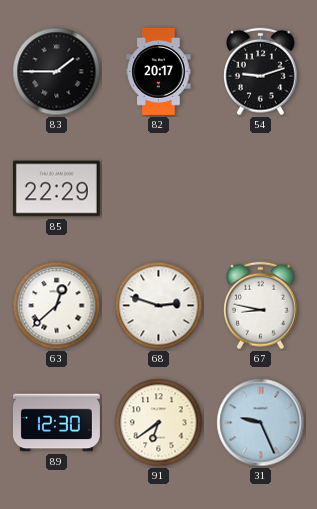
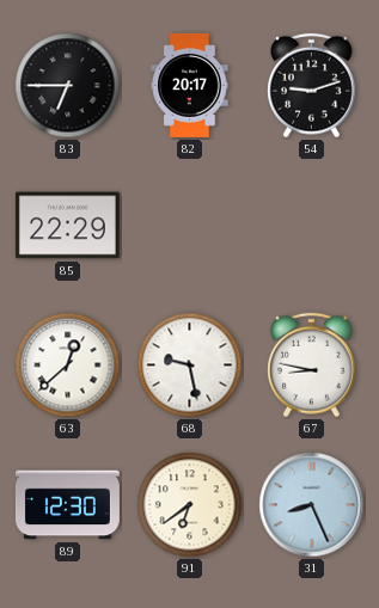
83: 1:45 -> 6:45
68: 2:48 -> 9:28
31: 9:26 -> 8:26
